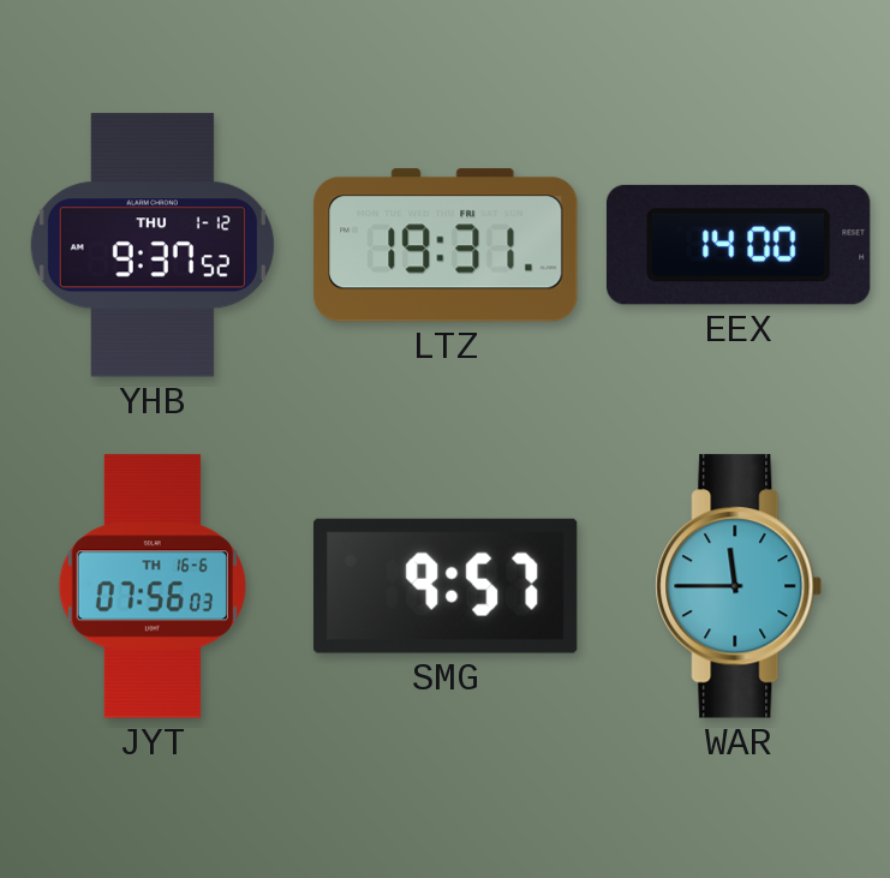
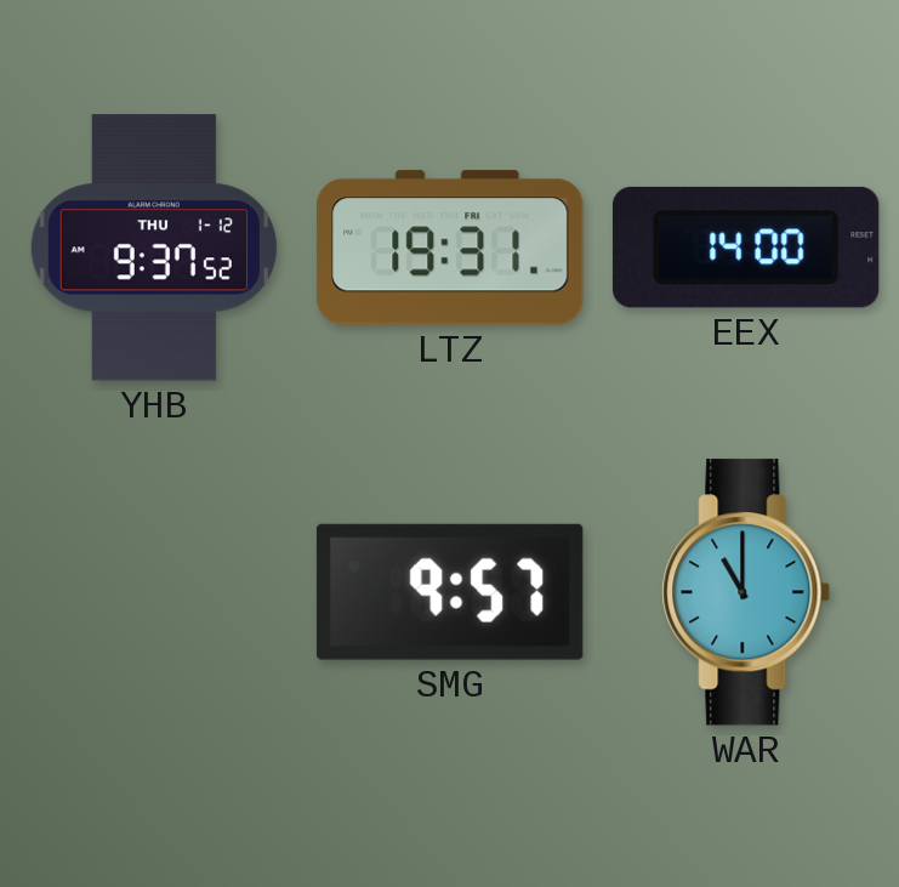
JYT: 07:56 -> none
WAR: 11:45 -> 11:00
